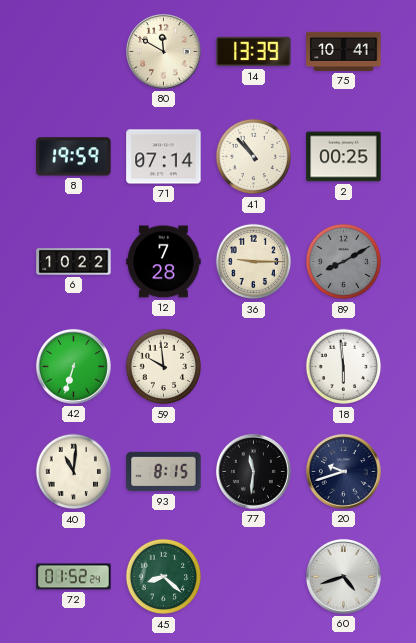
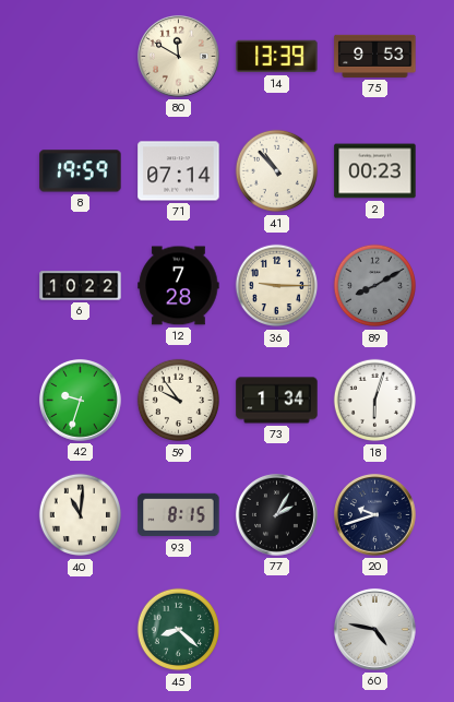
75: 10:41 -> 9:53
2: 00:25 -> 00:23
42: 6:33 -> 9:33
59: 9:59 -> 9:54
73: none -> 1:34
18: 5:59 -> 6:03
77: 11:31 -> 2:05
72: 01:52 -> none
60: 4:42 -> 4:47
